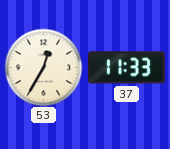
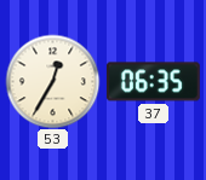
37: 11:33 -> 06:35
